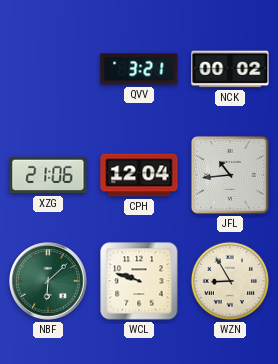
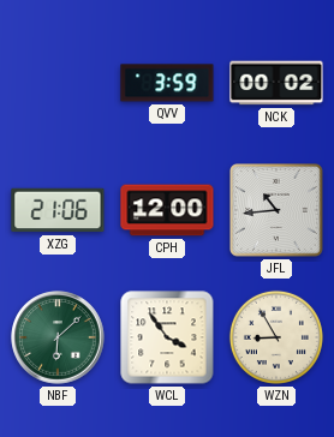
QVV: 3:21 -> 3:59
CPH: 12:04 -> 12:00
WCL: 9:48 -> 3:54
